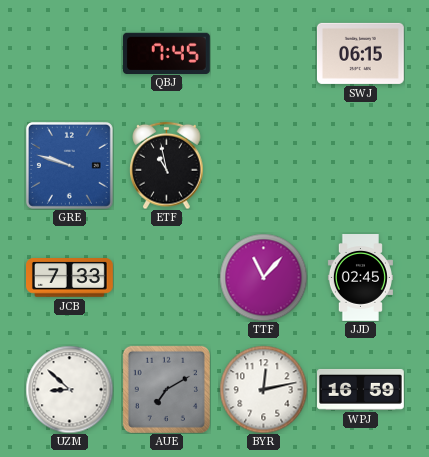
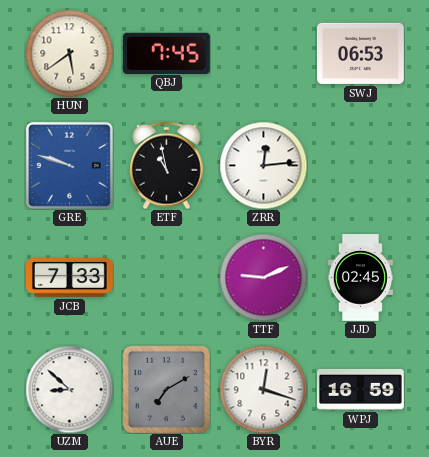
HUN: none -> 5:39
SWJ: 06:15 -> 06:53
ZRR: none -> 12:14
TTF: 11:07 -> 9:11
BYR: 12:13 -> 12:18
